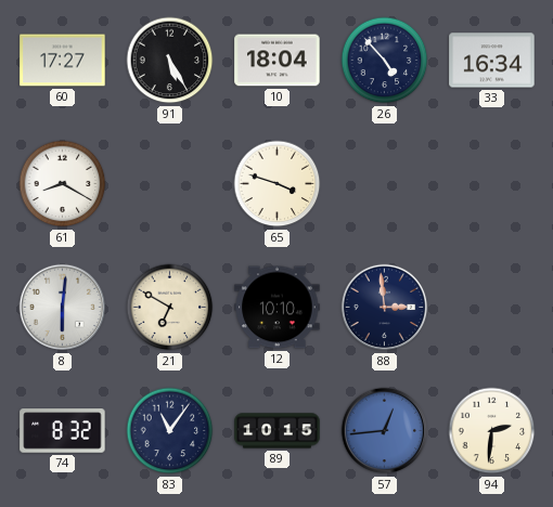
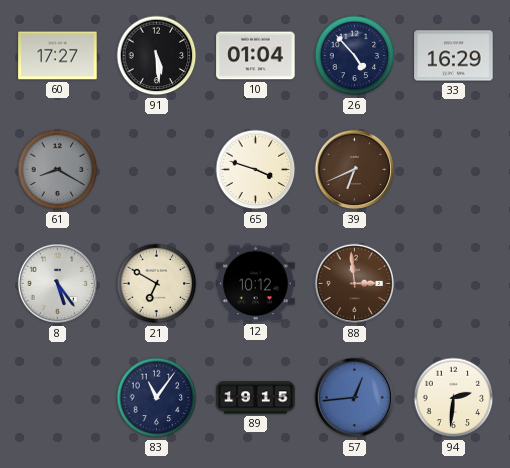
91: 5:25 -> 5:29
10: 18:04 -> 01:04
33: 16:34 -> 16:29
61 dial: white -> grey
39: none -> 6:41
8: 6:01 -> 5:24
12: 10:10 -> 10:12
88 dial: navy -> brown
74: 8:32 -> none
89: 10:15 -> 19:15
